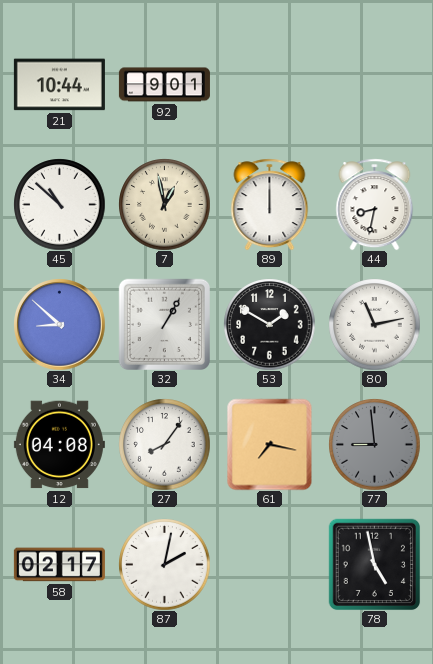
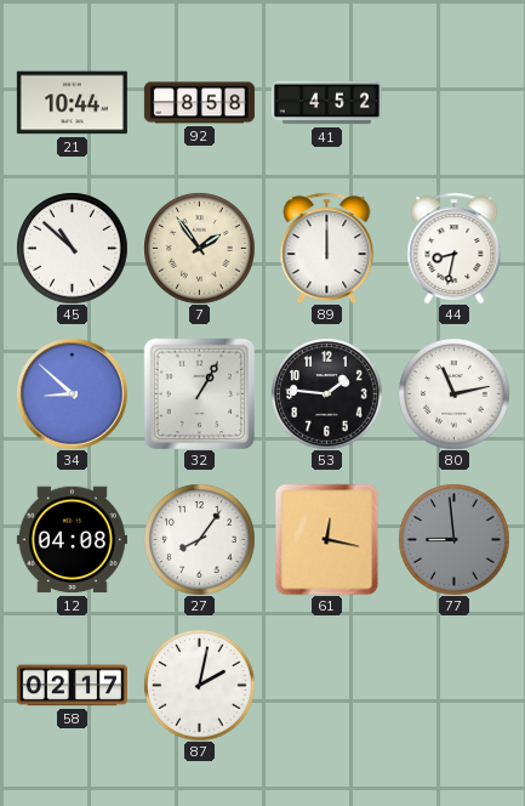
92: 9:01 -> 8:58
41: none -> 4:52
7: 12:58 -> 1:54
53: 1:50 -> 1:46
61: 7:17 -> 12:17
78: 4:58 -> none
